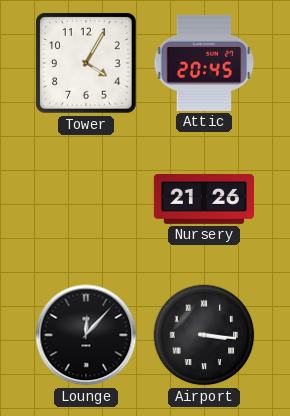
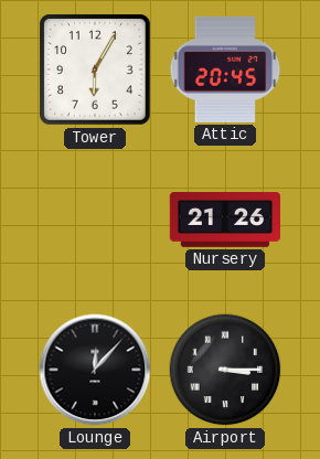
Tower: 4:05 -> 6:05
Airport: 3:16 -> 3:15
